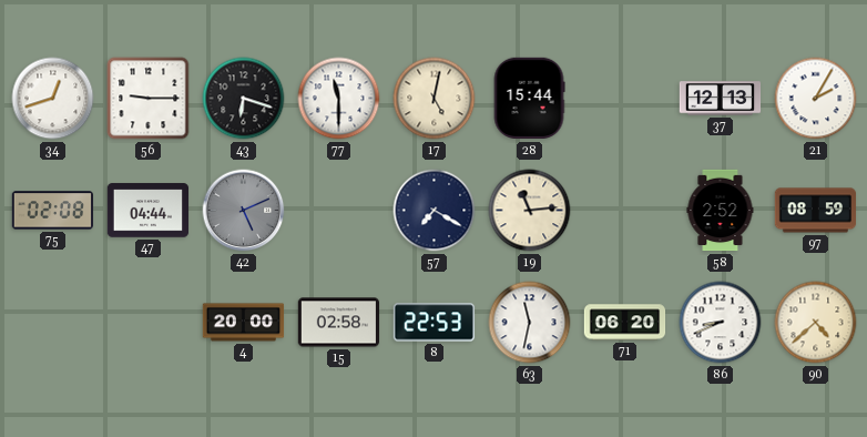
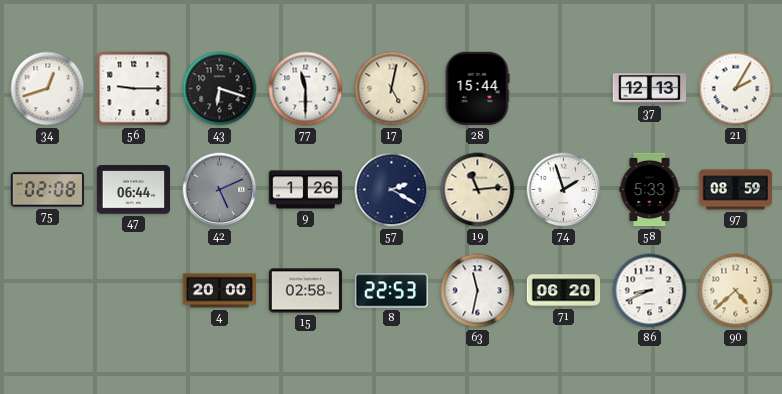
47: 04:44 -> 06:44
9: none -> 1:26
57: 7:20 -> 2:20
74: none -> 1:57
58: 2:52 -> 5:33
